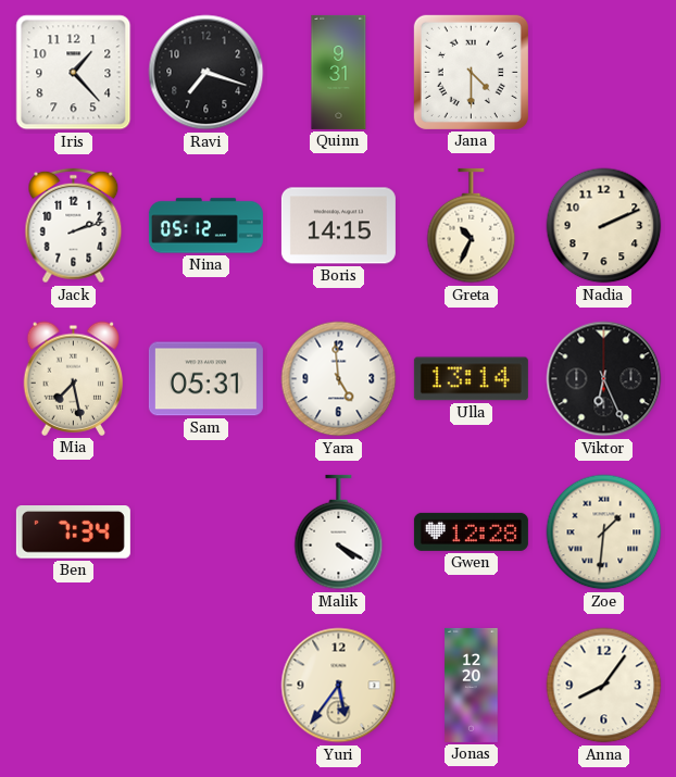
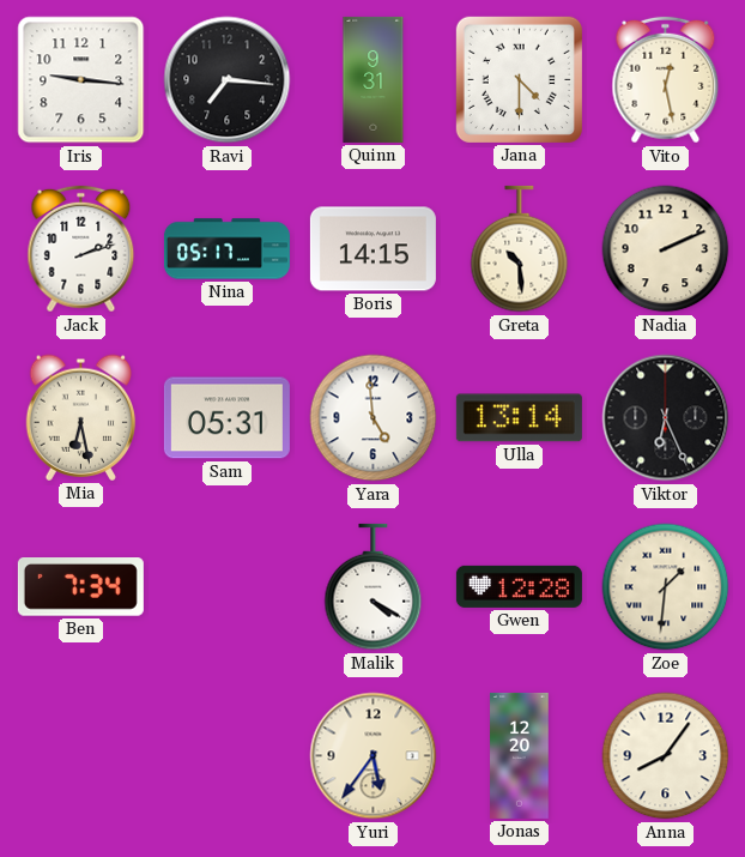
Iris: 1:23 -> 9:16
Ravi: 7:18 -> 7:16
Vito: none -> 12:28
Nina: 05:12 -> 05:17
Greta: 10:34 -> 10:29
Mia: 7:28 -> 6:28
